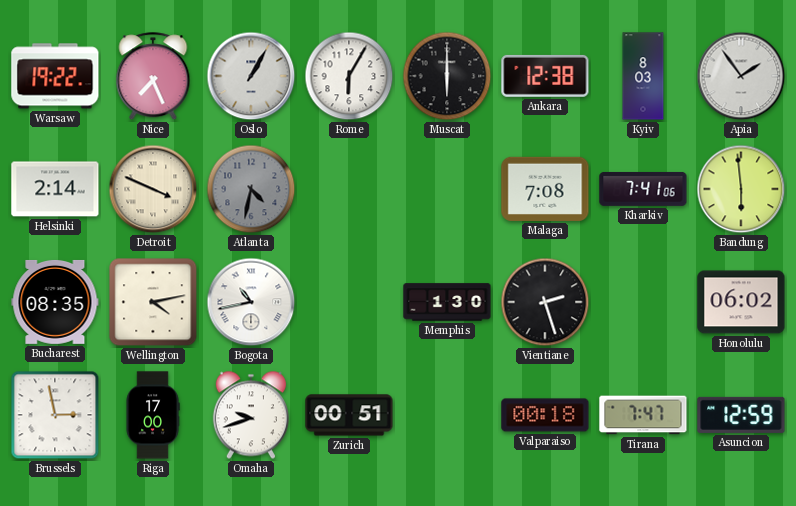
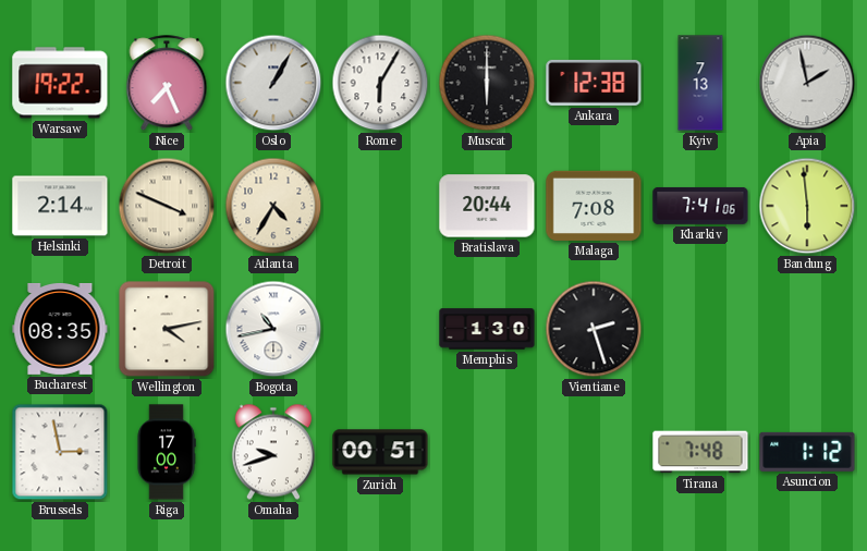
Kyiv: 8:03 -> 7:13
Apia: 1:54 -> 1:58
Atlanta: 4:32 -> 4:35
Atlanta dial: grey -> cream
Bratislava: none -> 20:44
Honolulu: 06:02 -> none
Valparaiso: 00:18 -> none
Tirana: 7:47 -> 7:48
Asuncion: 12:59 -> 1:12
